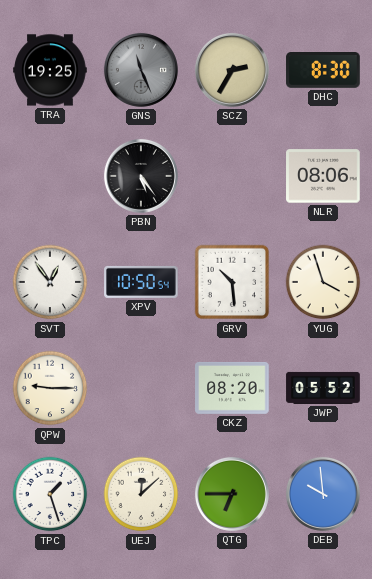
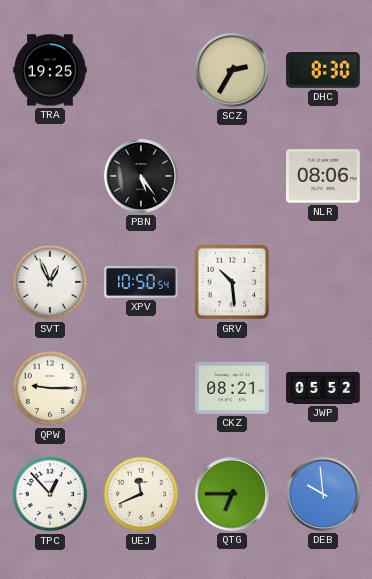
GNS: 11:26 -> none
SVT: 12:54 -> 12:56
YUG: 3:57 -> none
CKZ: 08:20 -> 08:21
TPC: 1:27 -> 12:53
UEJ: 12:08 -> 11:41
